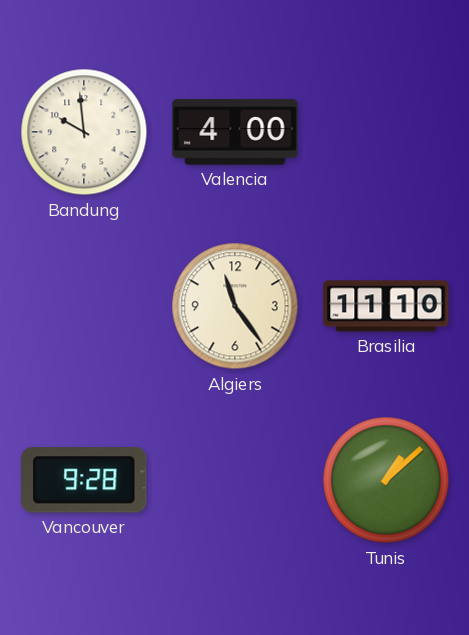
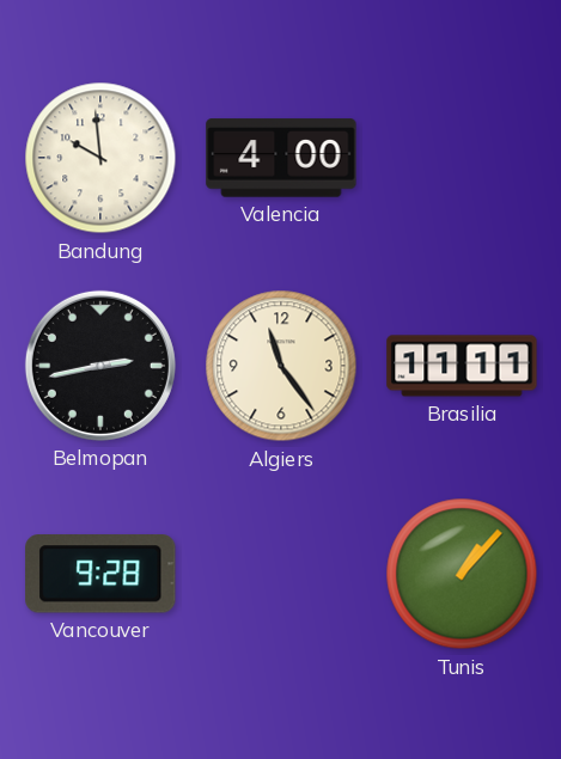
Belmopan: none -> 2:43
Brasilia: 11:10 -> 11:11
Tunis: 1:08 -> 1:07
